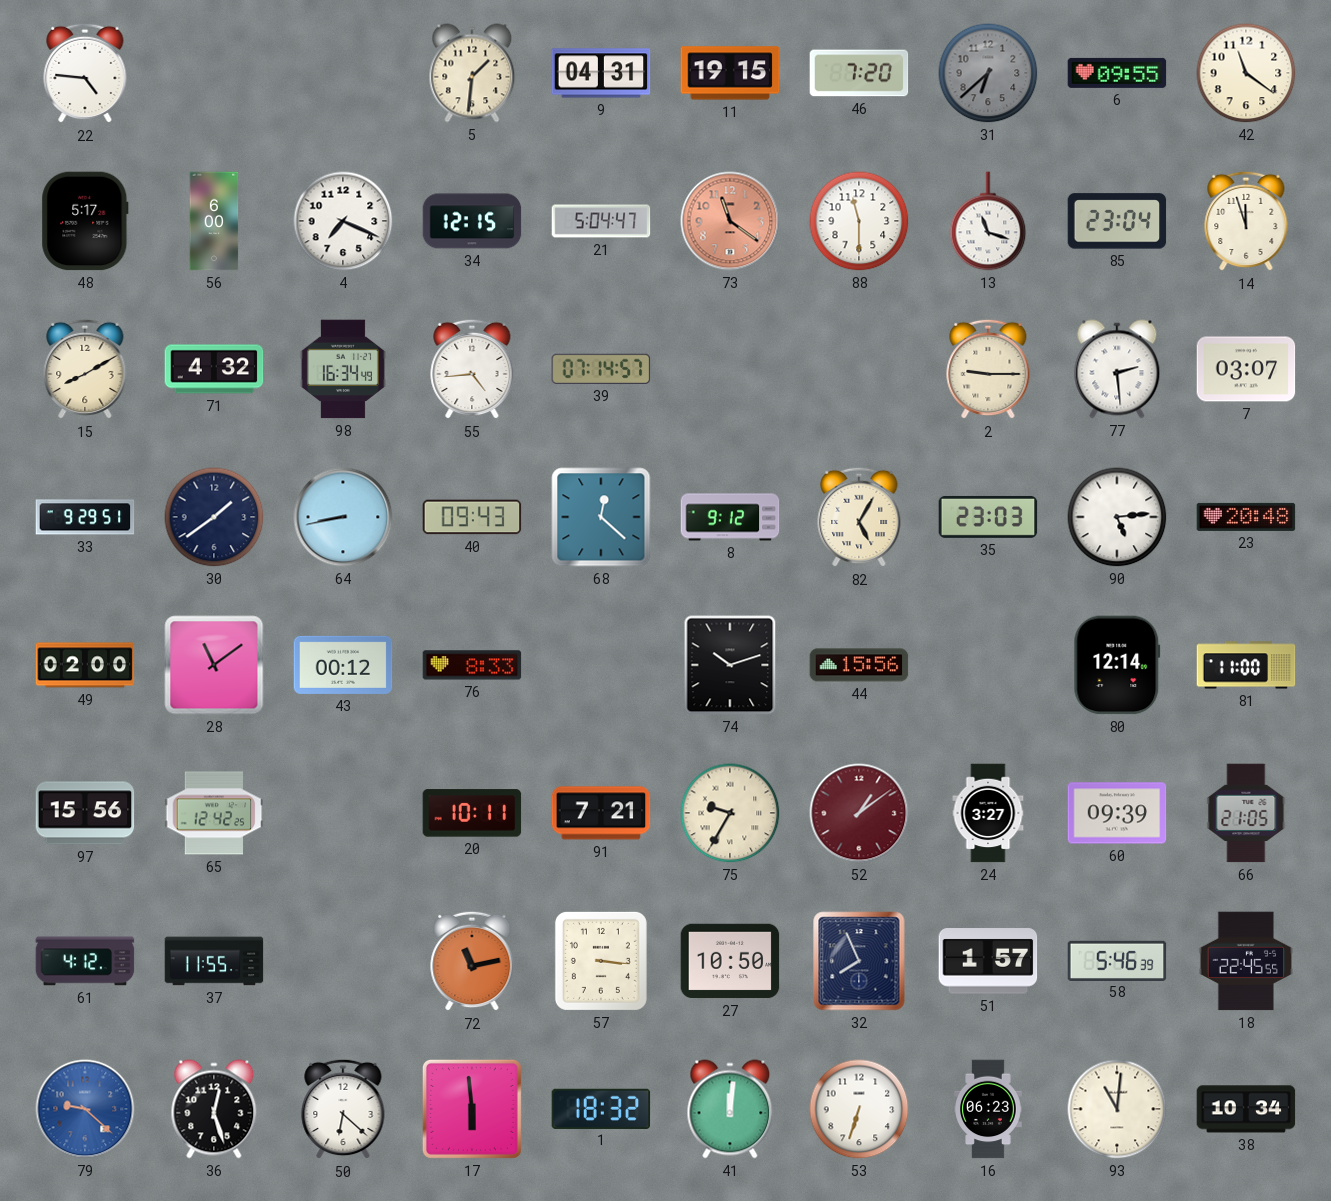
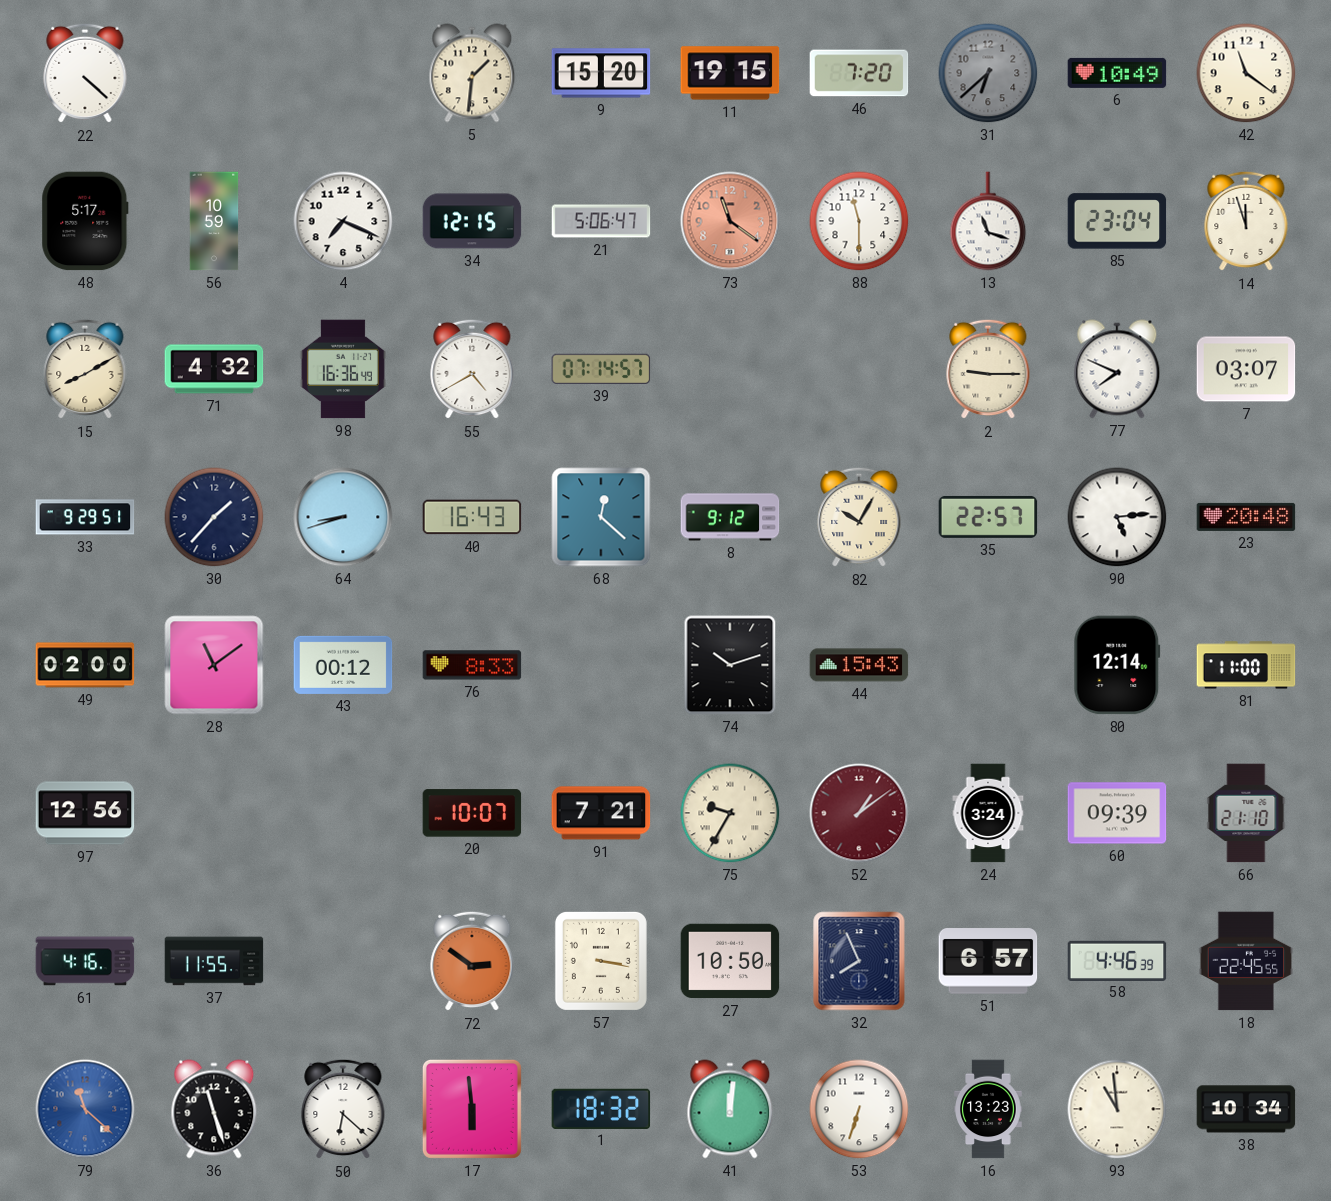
22: 4:46 -> 4:22
9: 04:31 -> 15:20
6: 09:55 -> 10:49
56: 6:00 -> 10:59
21: 5:04 -> 5:06
98: 16:34 -> 16:36
55: 4:44 -> 4:40
77: 2:29 -> 7:49
30: 1:39 -> 1:37
64: 8:43 -> 8:42
40: 09:43 -> 16:43
82: 5:05 -> 10:05
35: 23:03 -> 22:57
44: 15:56 -> 15:43
97: 15:56 -> 12:56
65: 12:42 -> none
20: 10:11 -> 10:07
24: 3:27 -> 3:24
66: 21:05 -> 21:10
61: 4:12 -> 4:16
72: 11:13 -> 2:51
57: 3:16 -> 3:17
51: 1:57 -> 6:57
58: 5:46 -> 4:46
79: 9:22 -> 11:22
36: 12:27 -> 11:27
16: 06:23 -> 13:23
93: 11:01 -> 10:59
